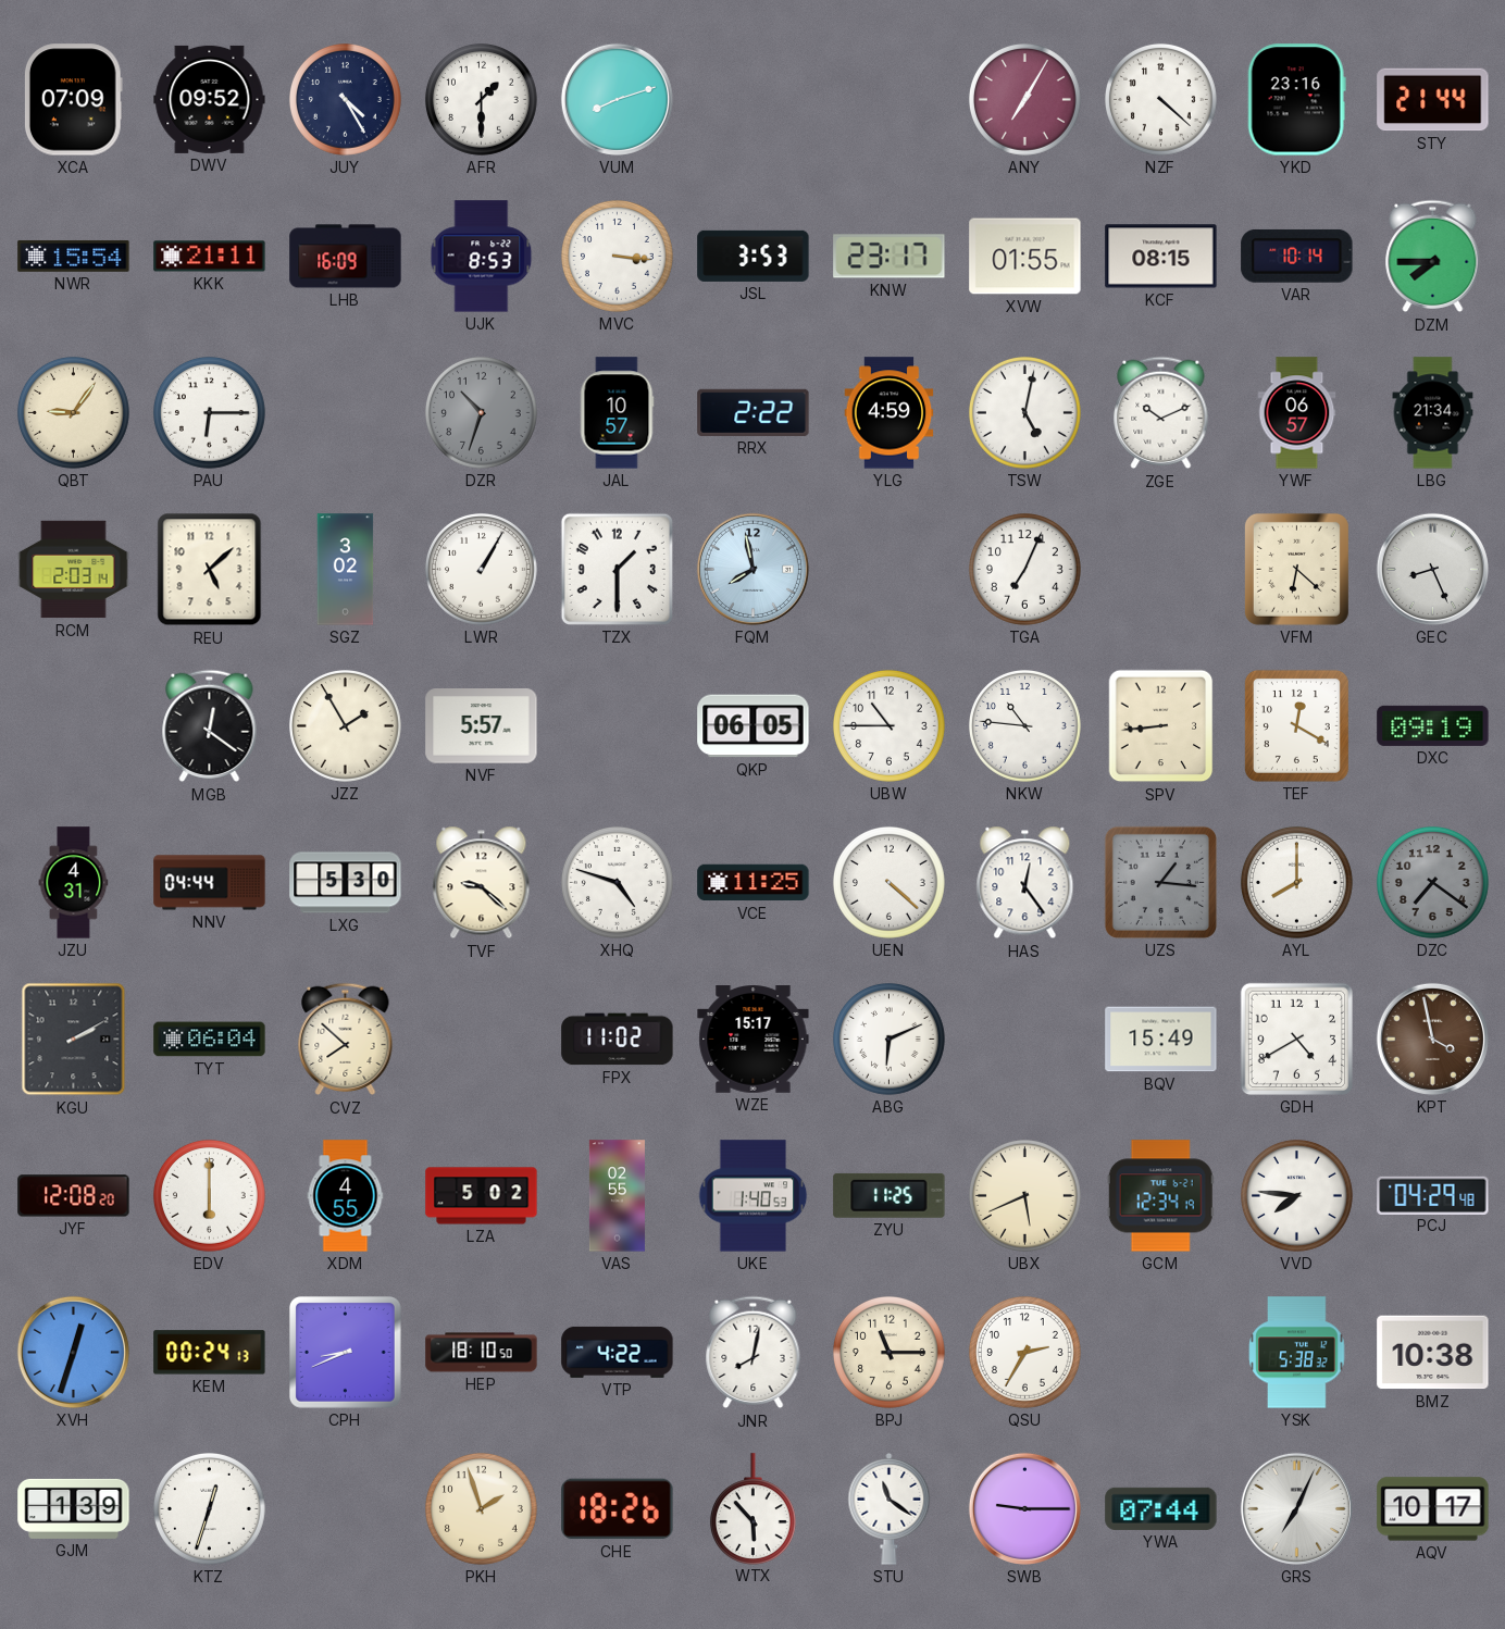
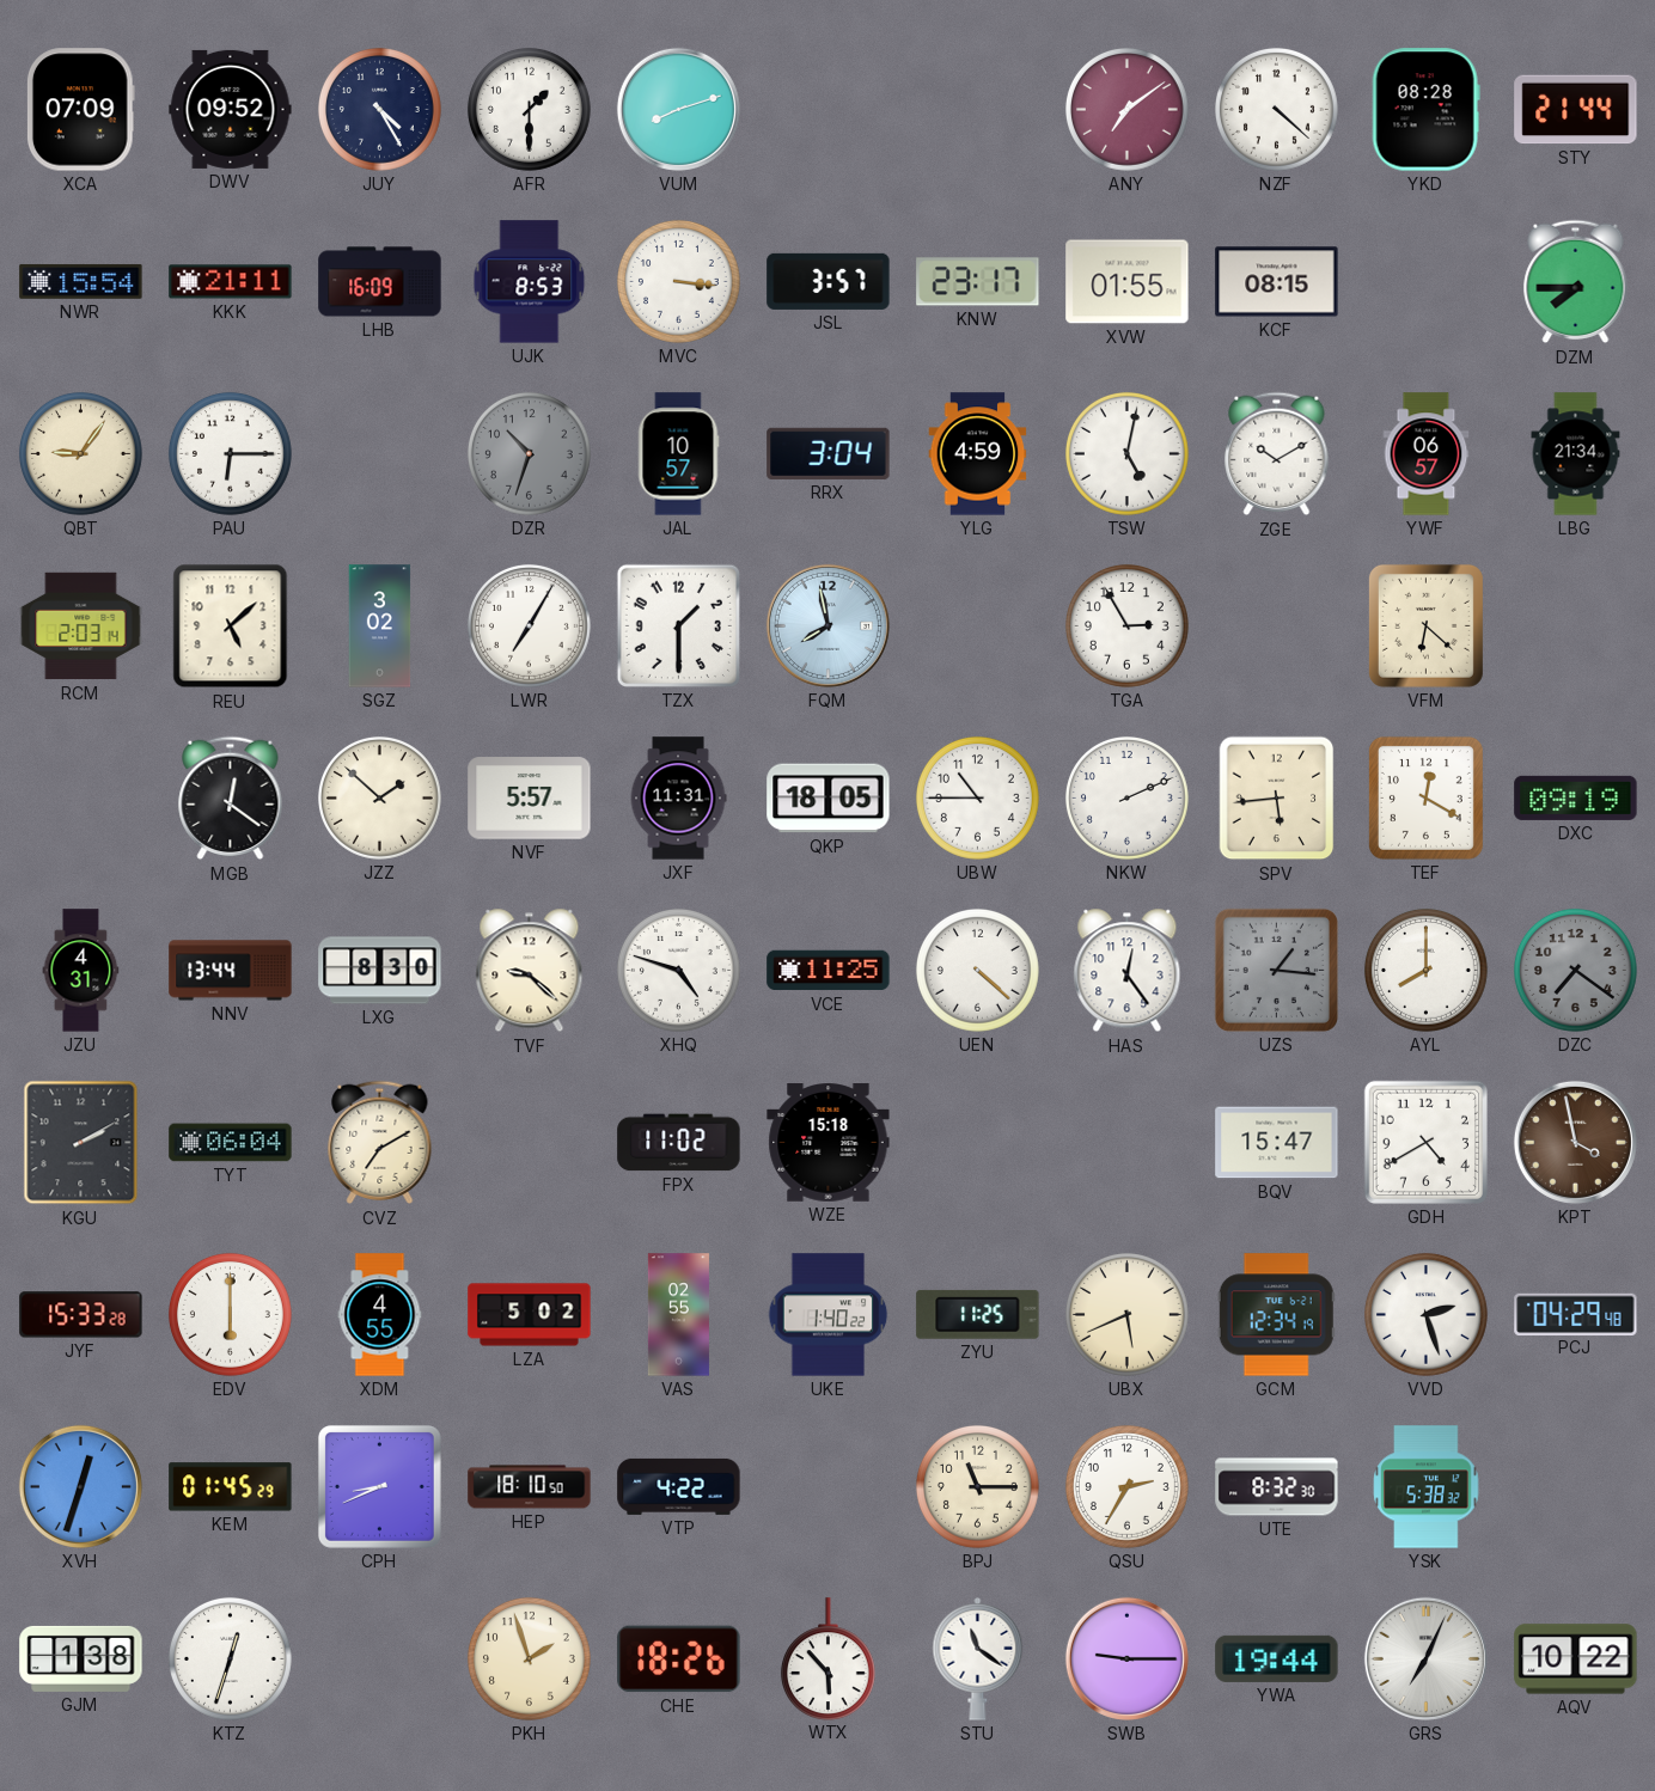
ANY: 7:05 -> 7:09
YKD: 23:16 -> 08:28
JSL: 3:53 -> 3:57
VAR: 10:14 -> none
RRX: 2:22 -> 3:04
ZGE: 10:11 -> 10:10
LWR: 1:05 -> 7:05
TGA: 7:04 -> 2:55
GEC: 8:26 -> none
JZZ: 1:55 -> 1:52
JXF: none -> 11:31
QKP: 06:05 -> 18:05
NKW: 10:46 -> 2:11
SPV: 8:44 -> 5:44
NNV: 04:44 -> 13:44
LXG: 5:30 -> 8:30
CVZ: 7:52 -> 7:10
WZE: 15:17 -> 15:18
ABG: 6:11 -> none
BQV: 15:49 -> 15:47
JYF: 12:08 -> 15:33
UKE: 1:40:53 -> 1:40:22
VVD: 7:46 -> 2:27
KEM: 00:24 -> 01:45
JNR: 8:02 -> none
UTE: none -> 8:32
BMZ: 10:38 -> none
GJM: 1:39 -> 1:38
YWA: 07:44 -> 19:44
AQV: 10:17 -> 10:22
